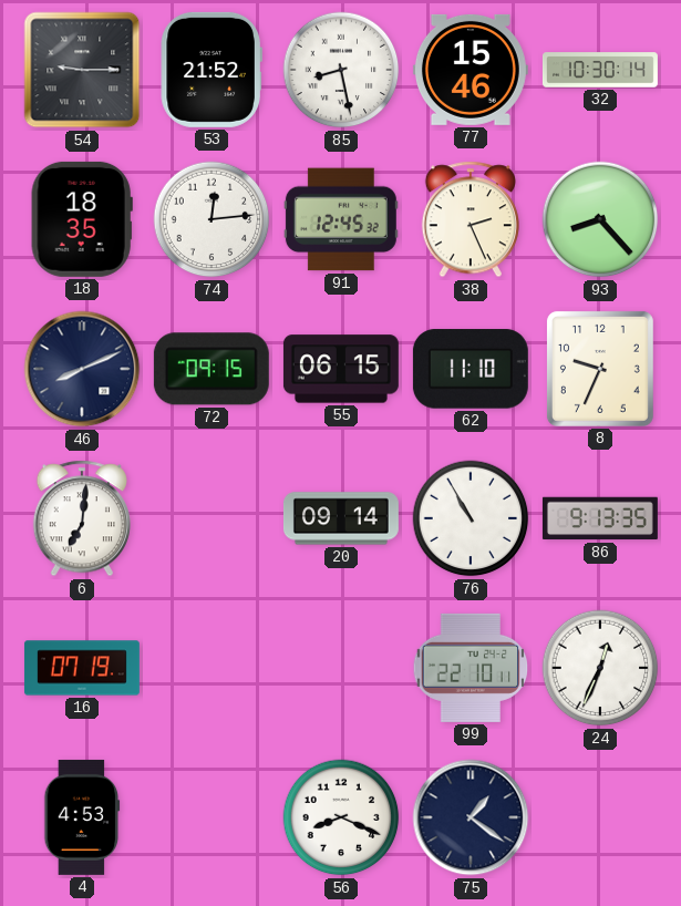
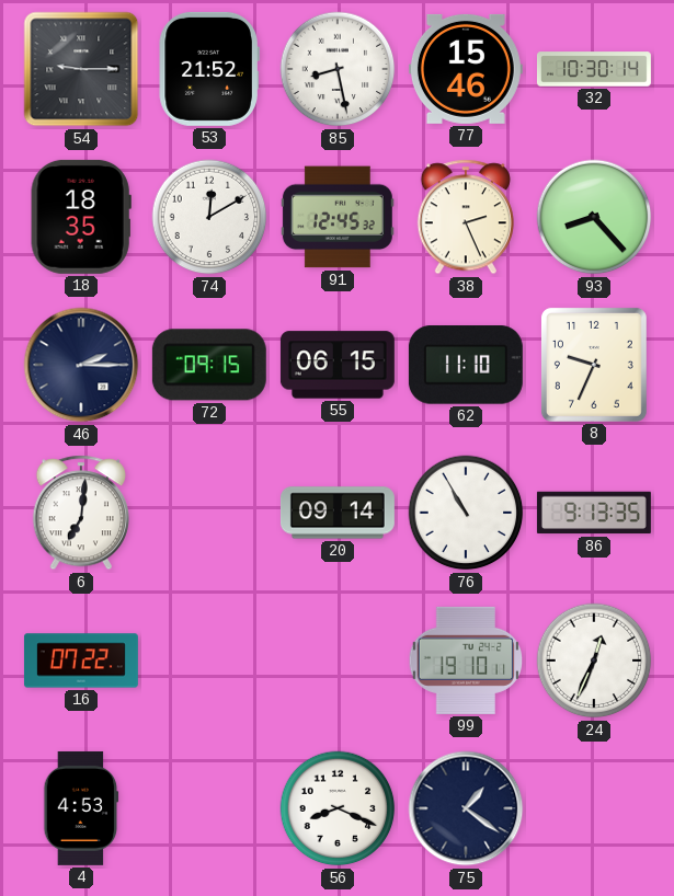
74: 12:14 -> 12:10
46: 8:11 -> 2:15
16: 07:19 -> 07:22
99: 22:10 -> 19:10
